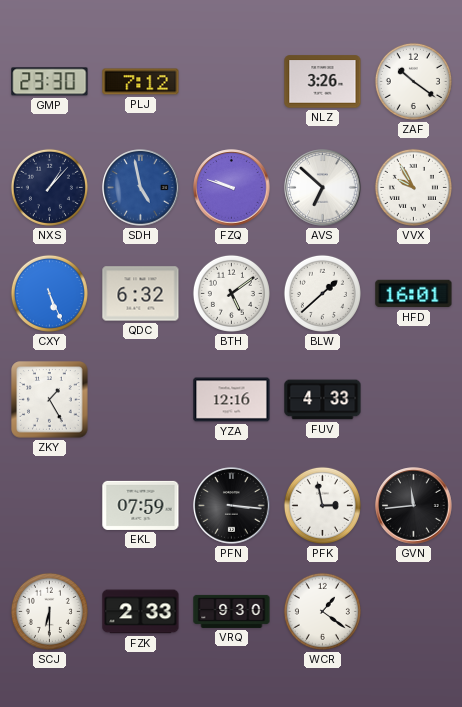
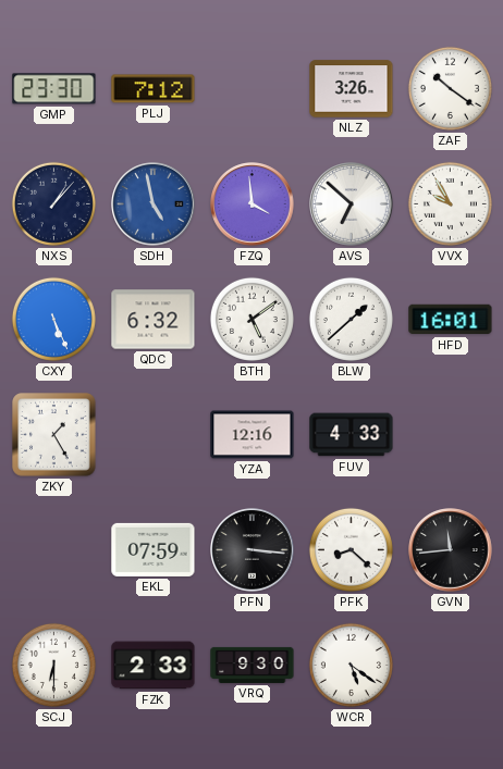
FZQ: 9:48 -> 3:59
PFK: 2:58 -> 8:22
WCR: 1:21 -> 5:21
